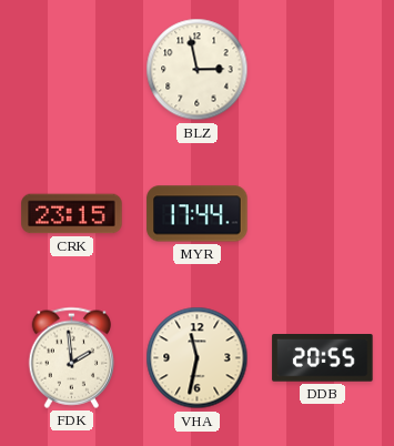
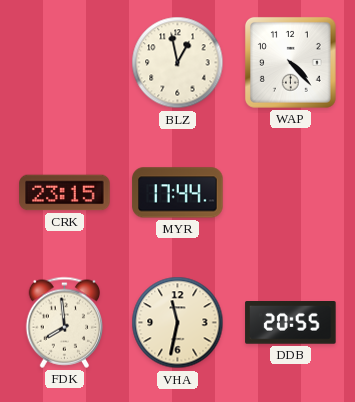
BLZ: 2:58 -> 12:58
WAP: none -> 4:23
FDK: 1:59 -> 7:59
